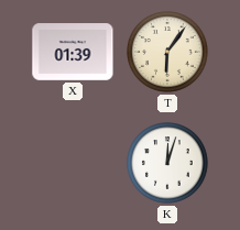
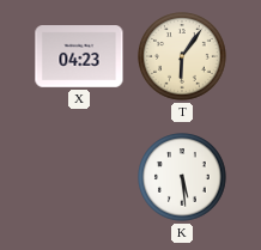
X: 01:39 -> 04:23
K: 12:03 -> 5:29
